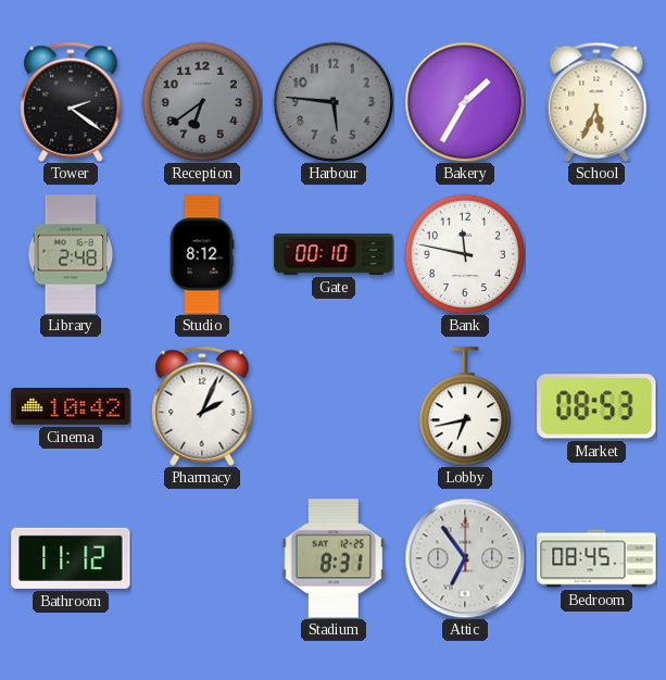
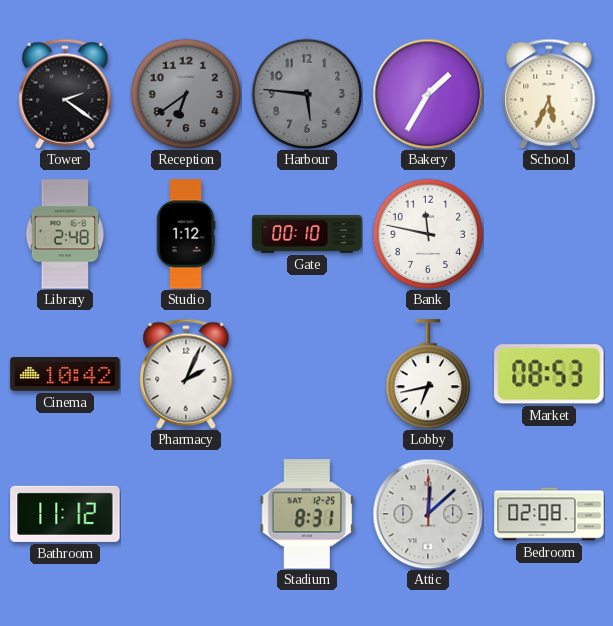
Studio: 8:12 -> 1:12
Attic: 6:54 -> 12:08
Bedroom: 08:45 -> 02:08
